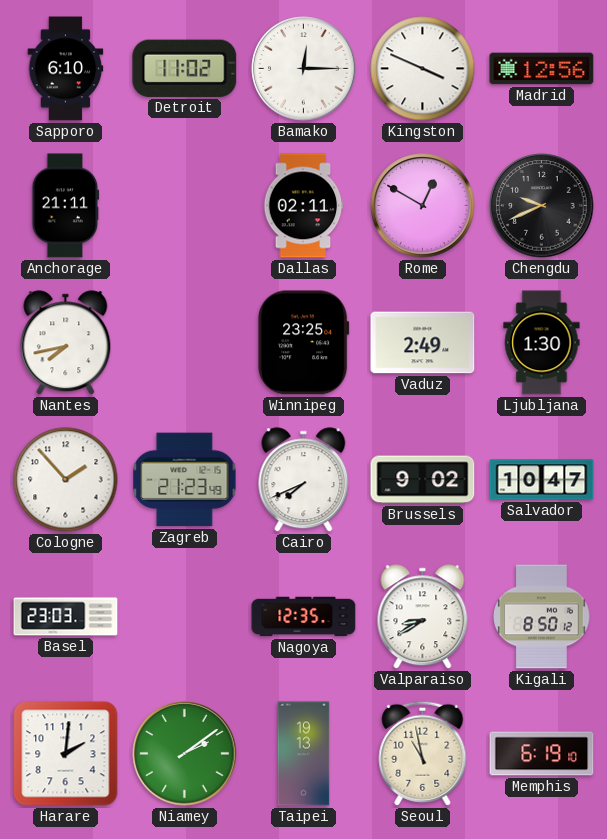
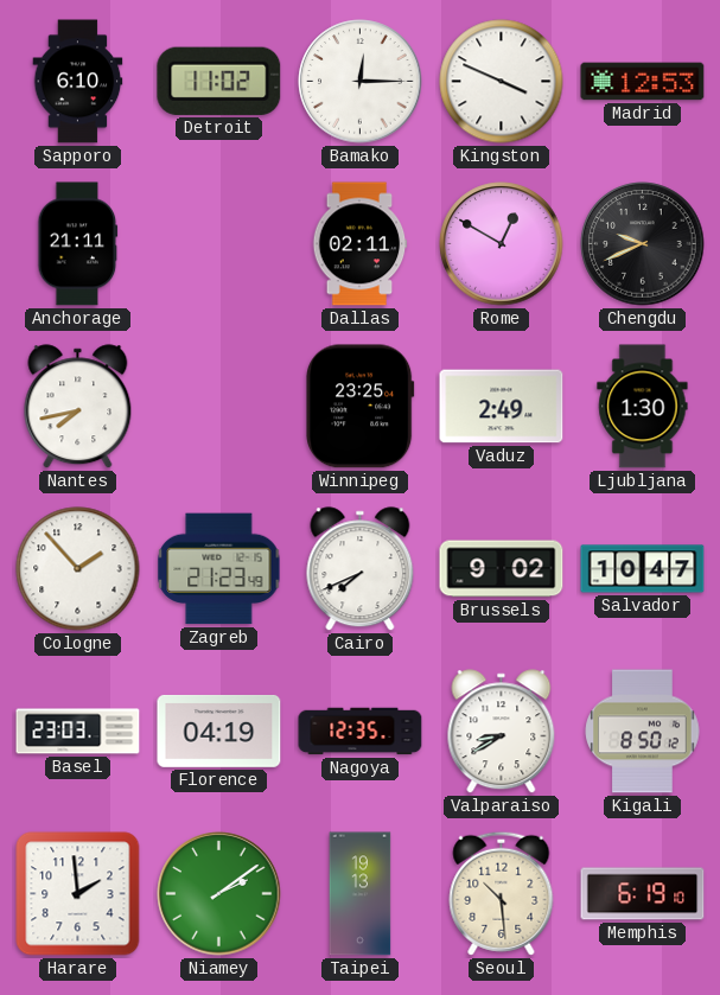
Madrid: 12:56 -> 12:53
Florence: none -> 04:19
Harare: 2:01 -> 1:59
Seoul: 10:58 -> 10:29
